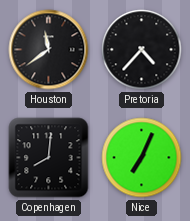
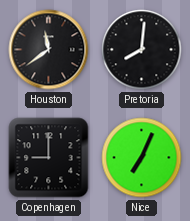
Pretoria: 4:37 -> 8:01
Copenhagen: 8:01 -> 9:00
